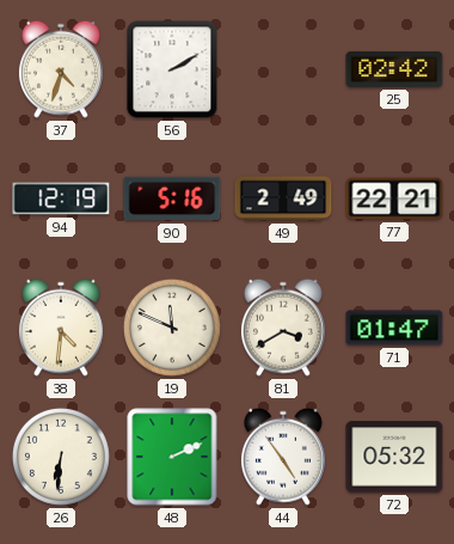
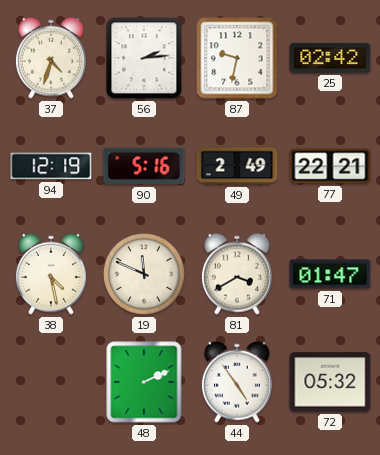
56: 2:10 -> 2:14
87: none -> 9:32
38: 4:31 -> 4:28
26: 6:31 -> none
